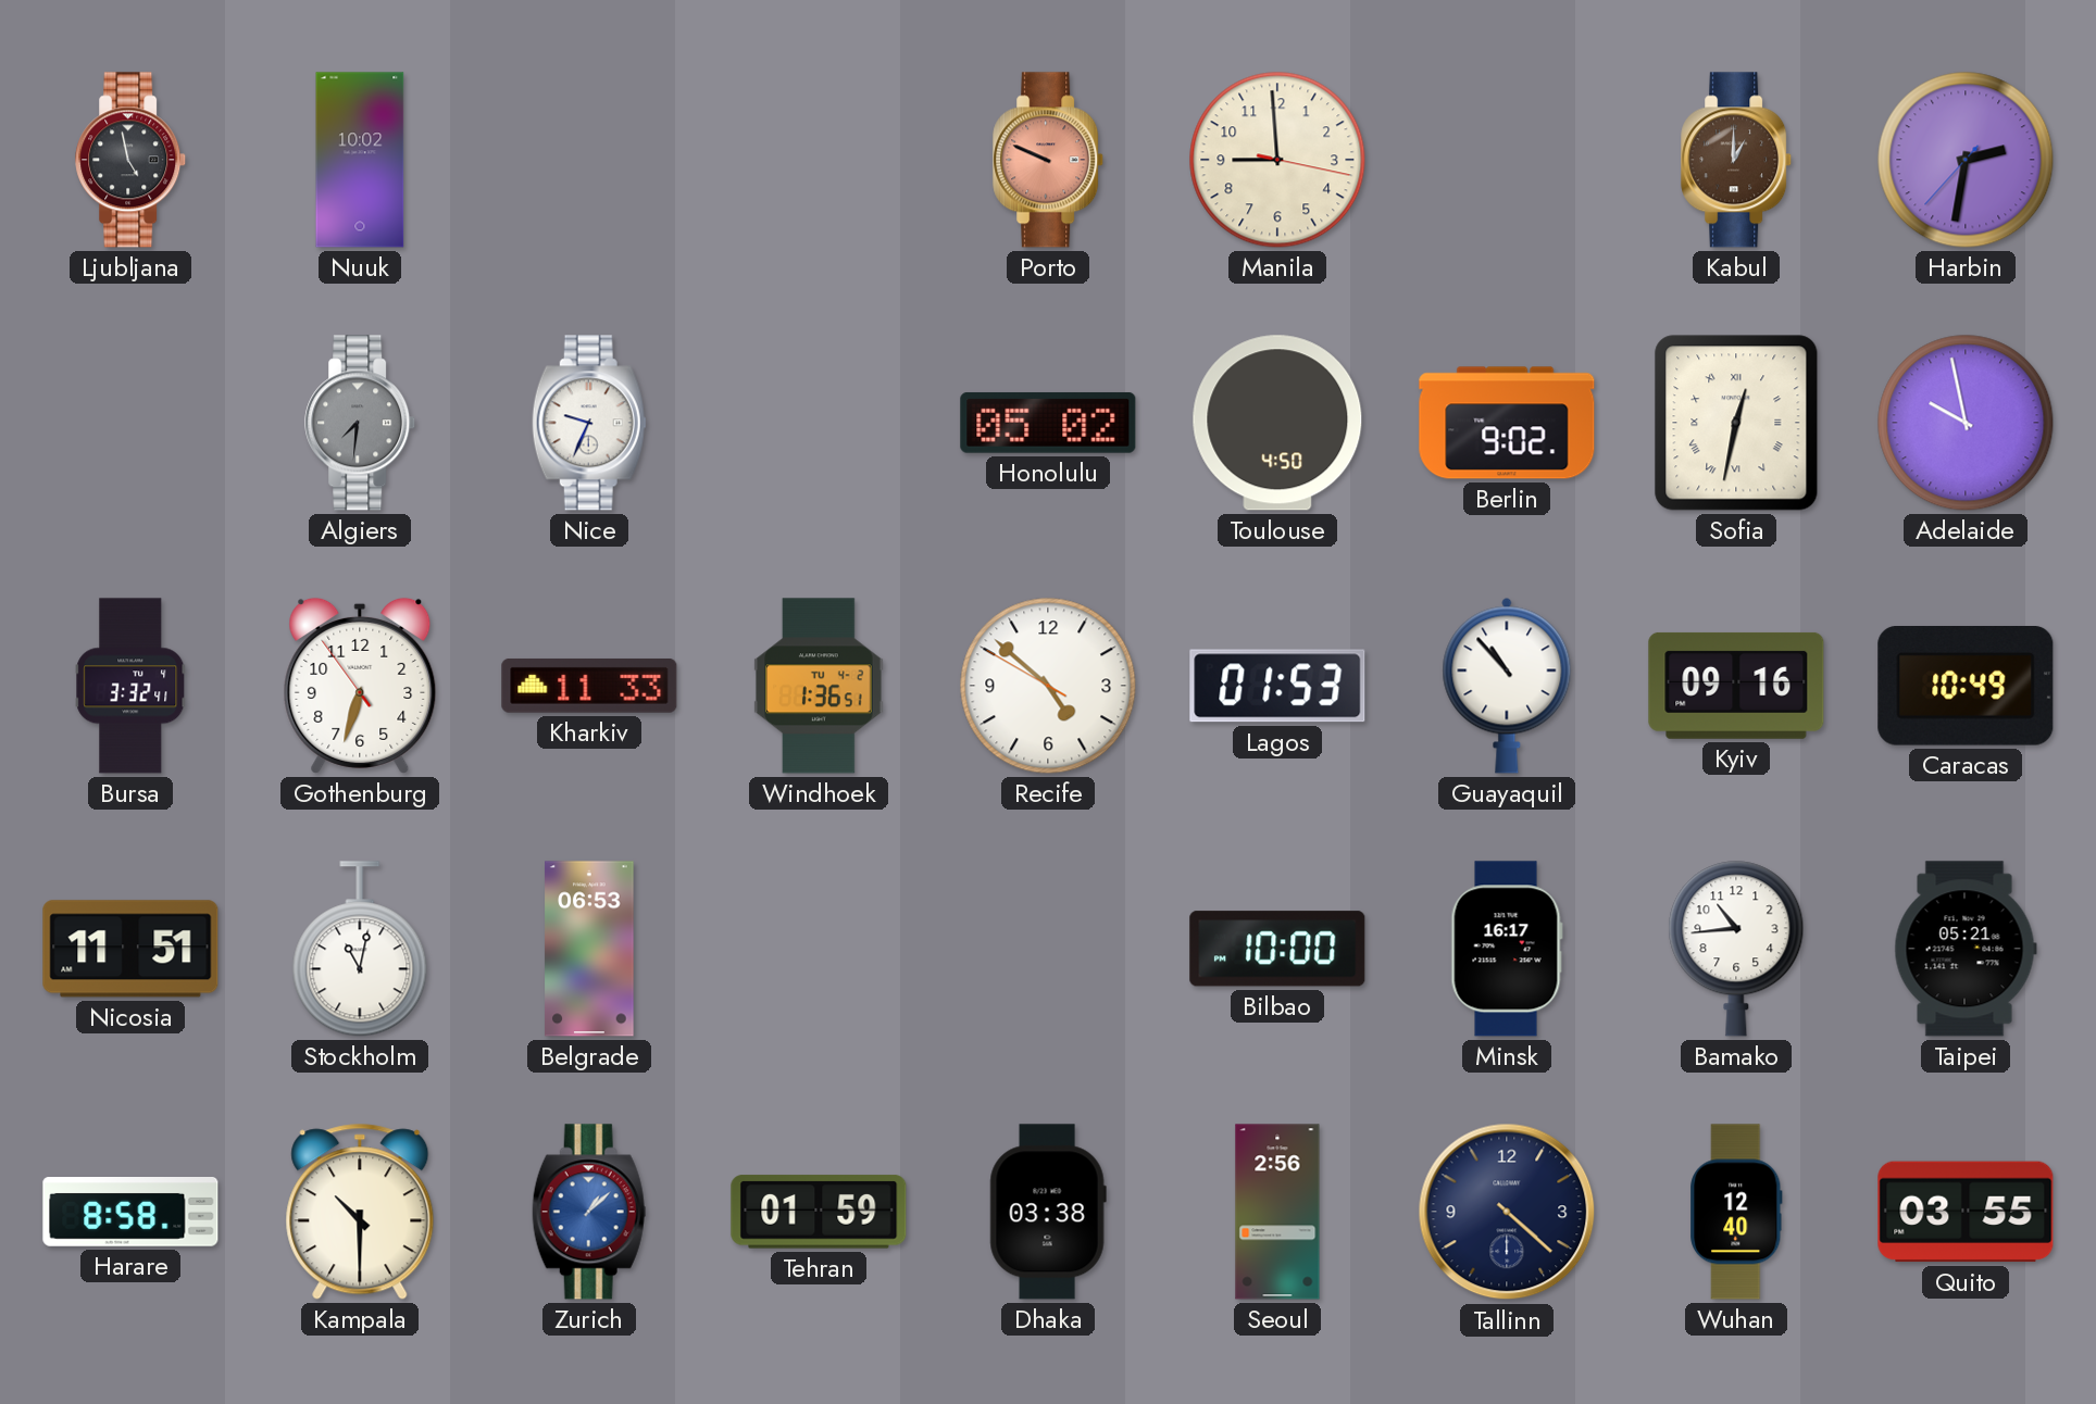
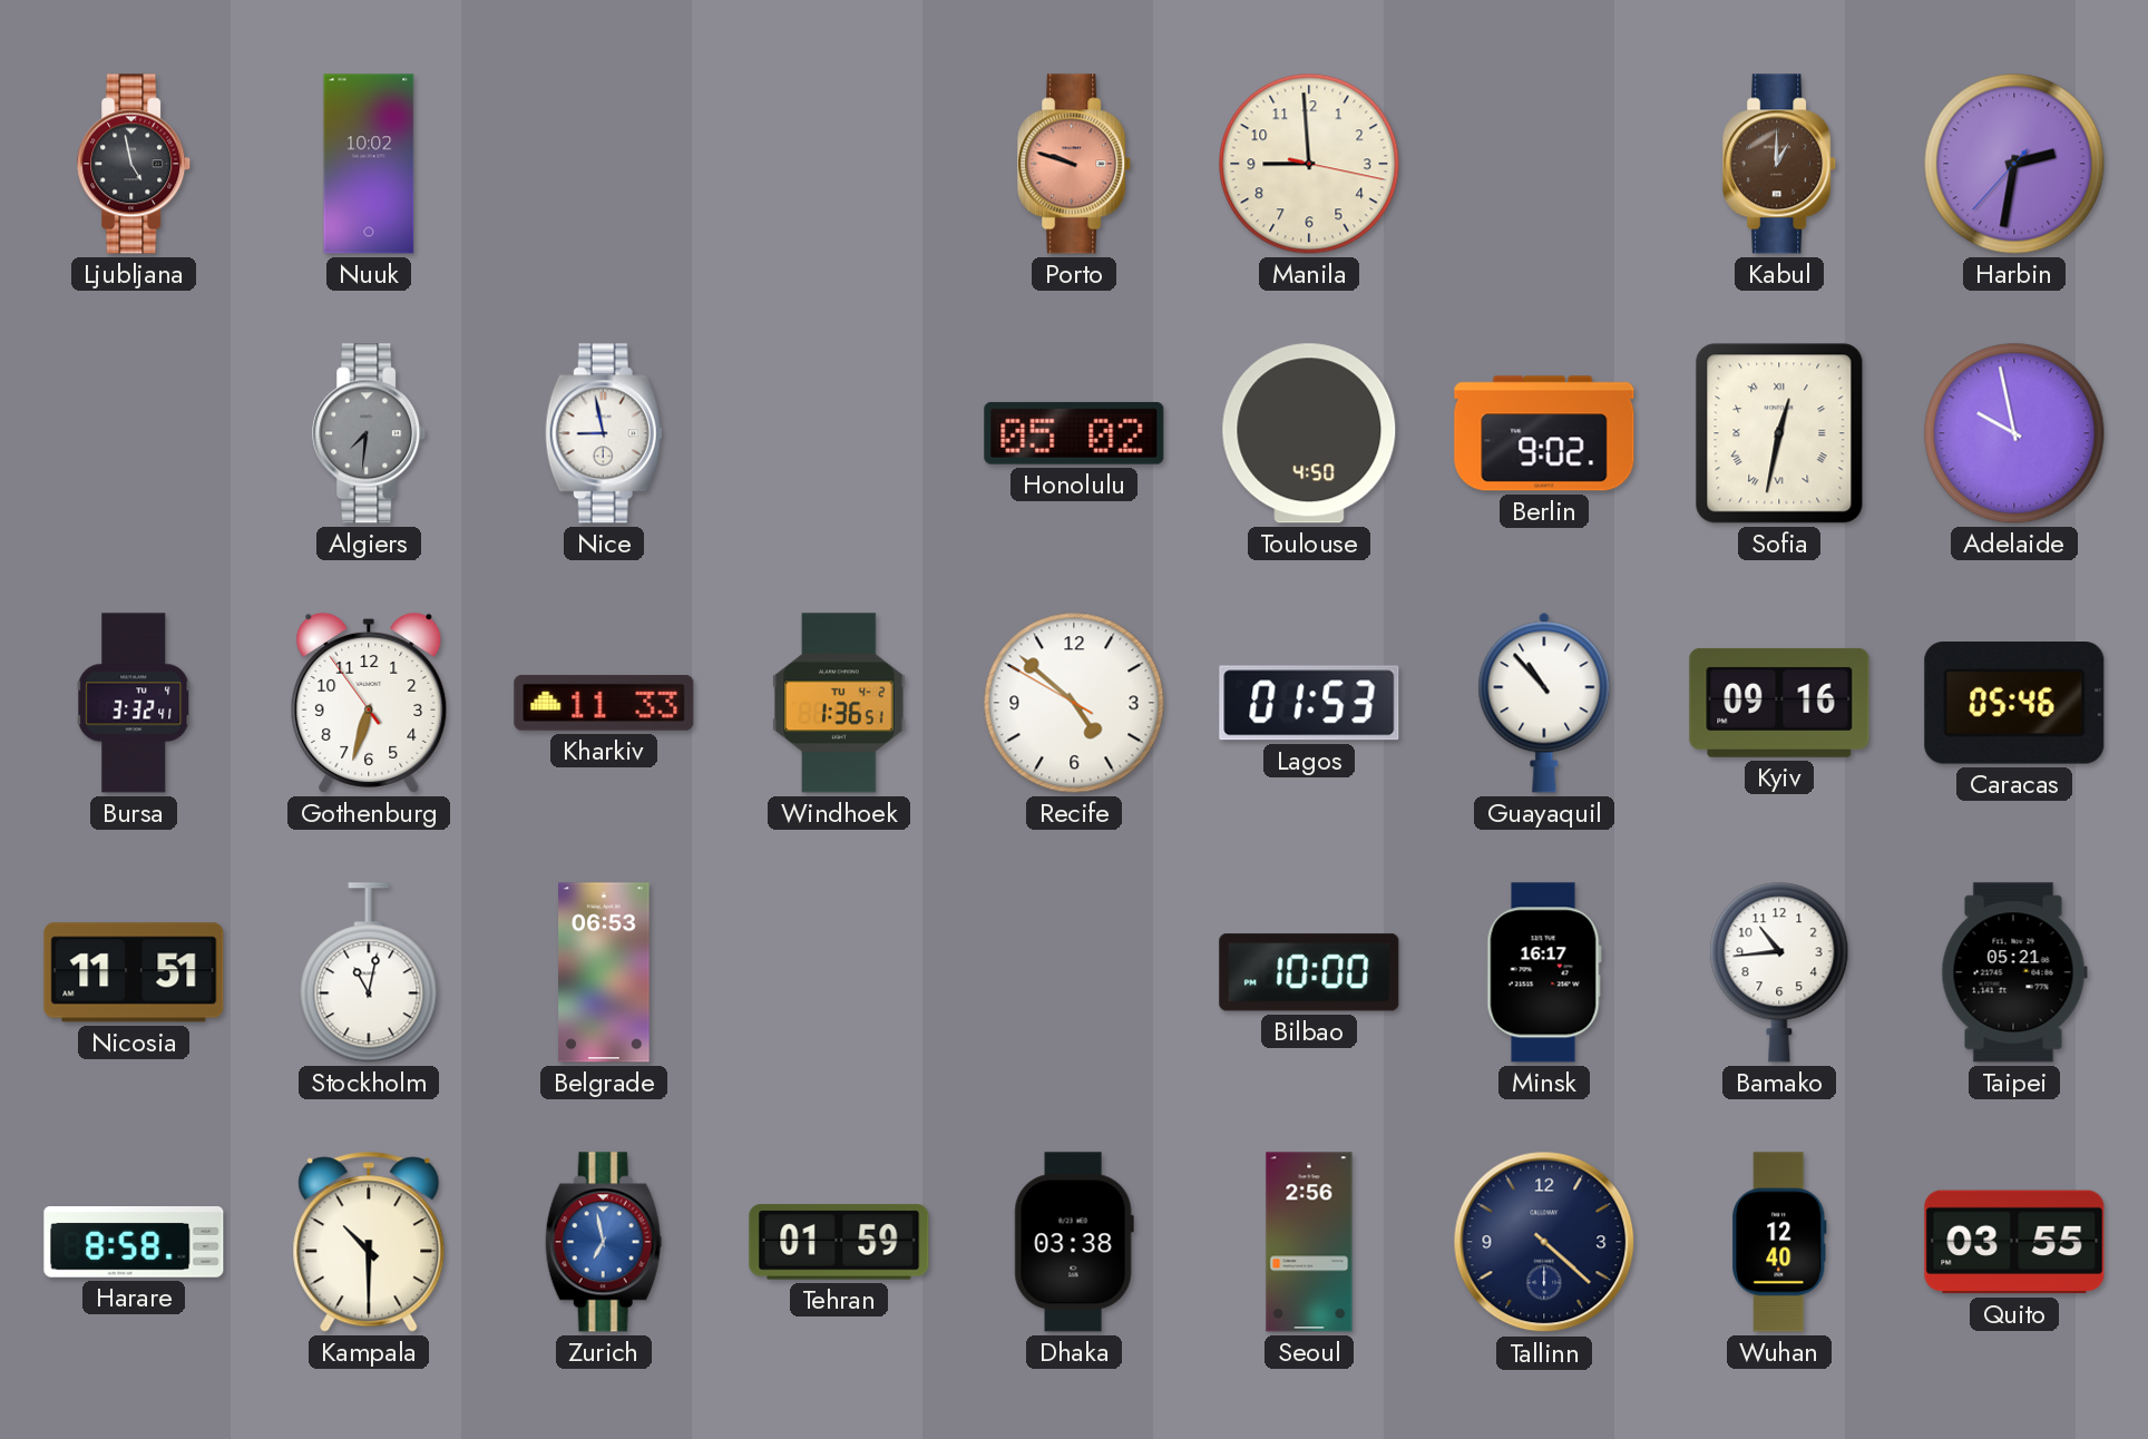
Porto: 9:49 -> 9:48
Nice: 9:34 -> 8:58
Caracas: 10:49 -> 05:46
Zurich: 1:08 -> 6:58
